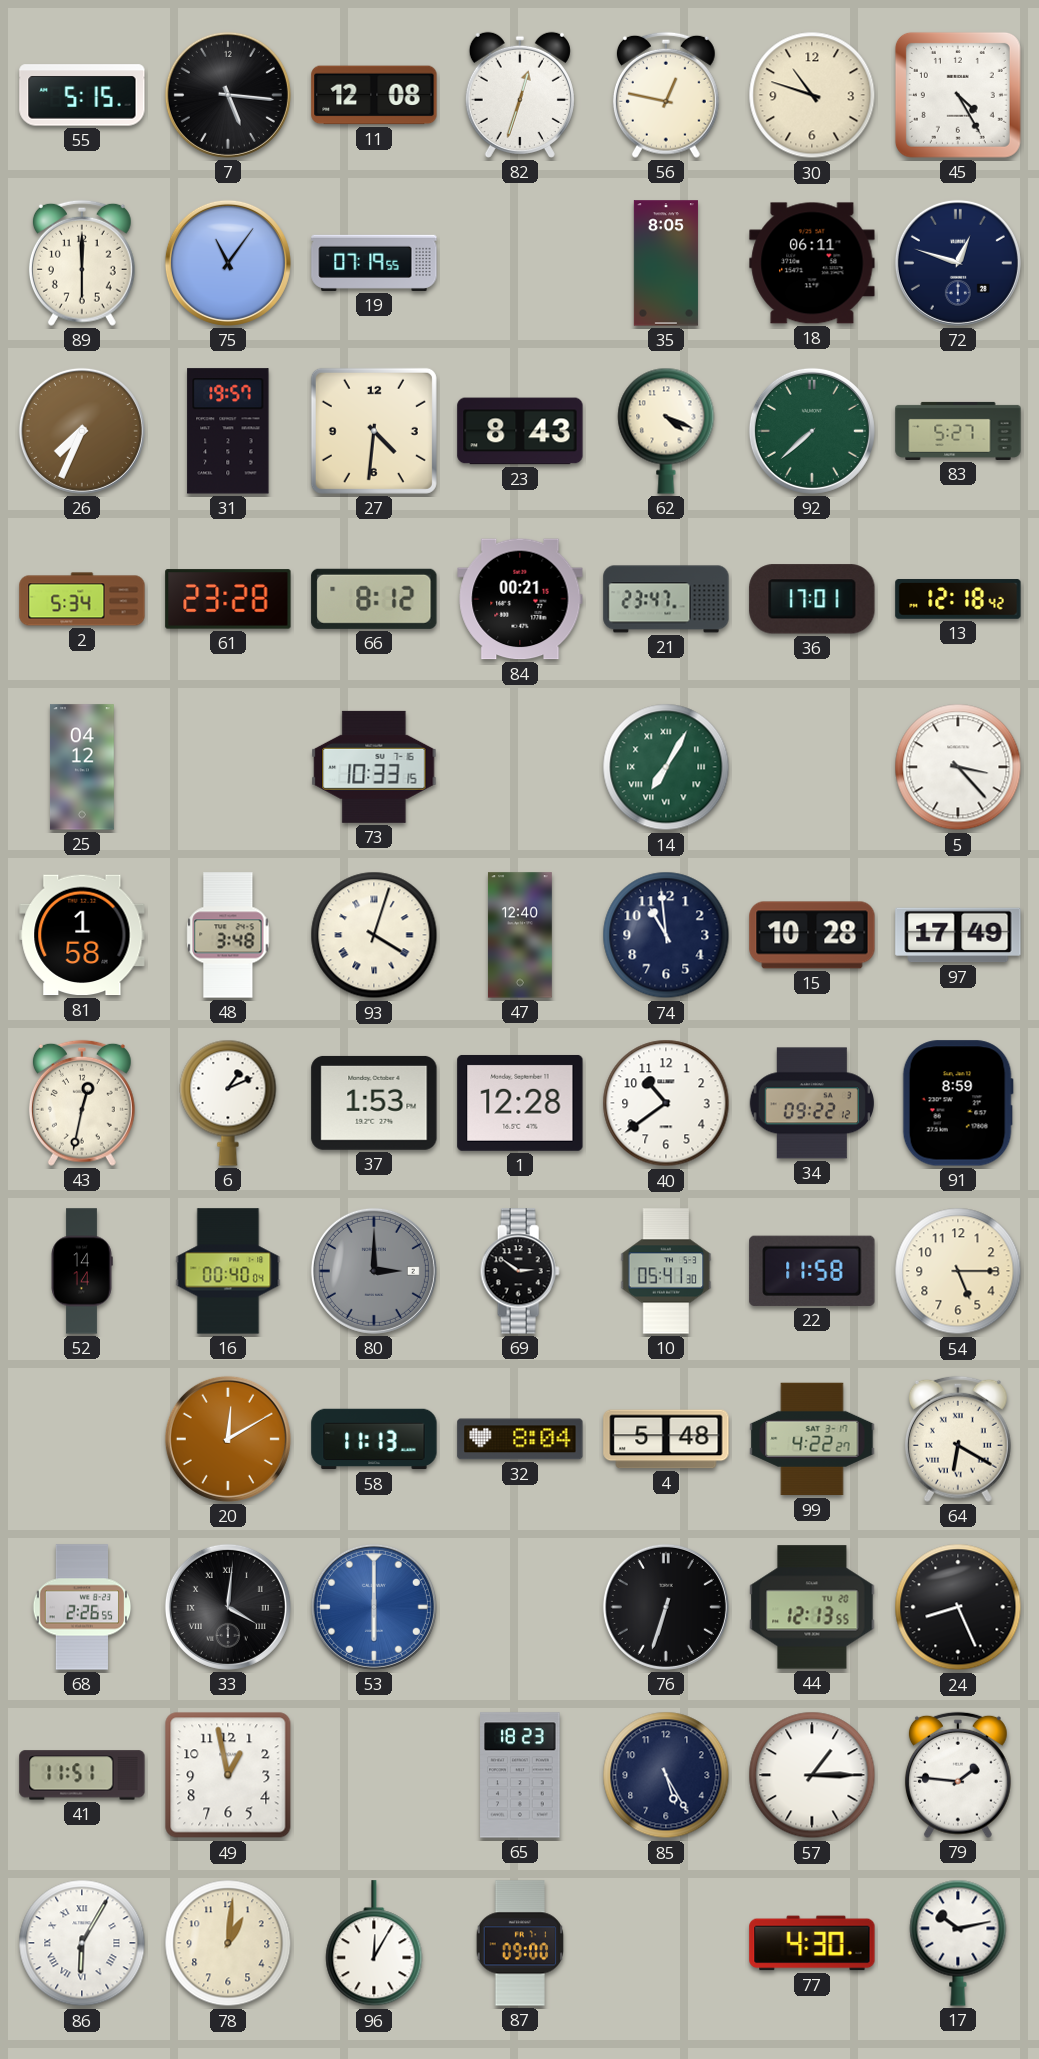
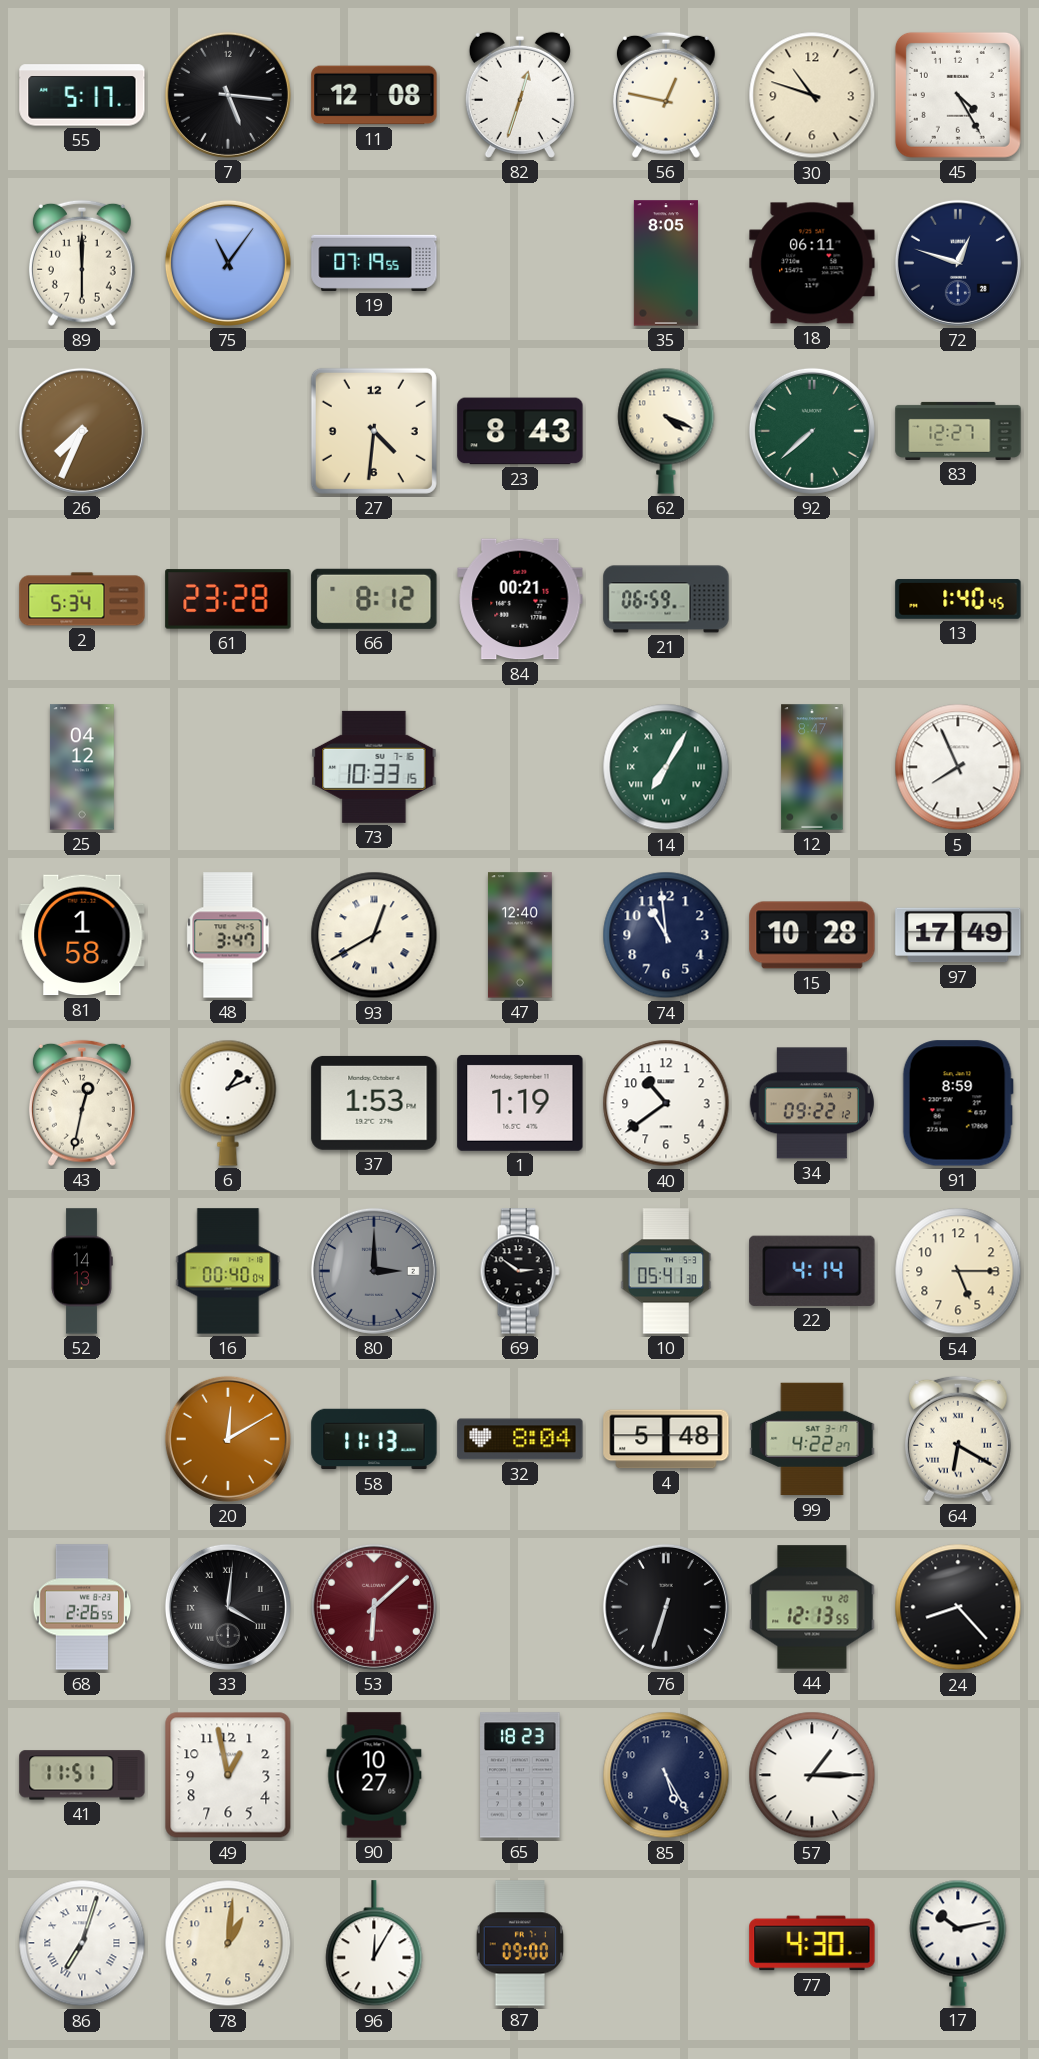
55: 5:15 -> 5:17
31: 19:57 -> none
83: 5:27 -> 12:27
21: 23:47 -> 06:59
36: 17:01 -> none
13: 12:18 -> 1:40
12: none -> 8:47
5: 3:23 -> 7:56
48: 3:48 -> 3:47
93: 4:03 -> 12:40
1: 12:28 -> 1:19
52: 14:14 -> 14:13
22: 11:58 -> 4:14
53: 6:00 -> 6:08
53 dial: blue -> burgundy
24: 8:26 -> 8:23
90: none -> 10:27
79: 1:46 -> none
86: 6:05 -> 7:03
